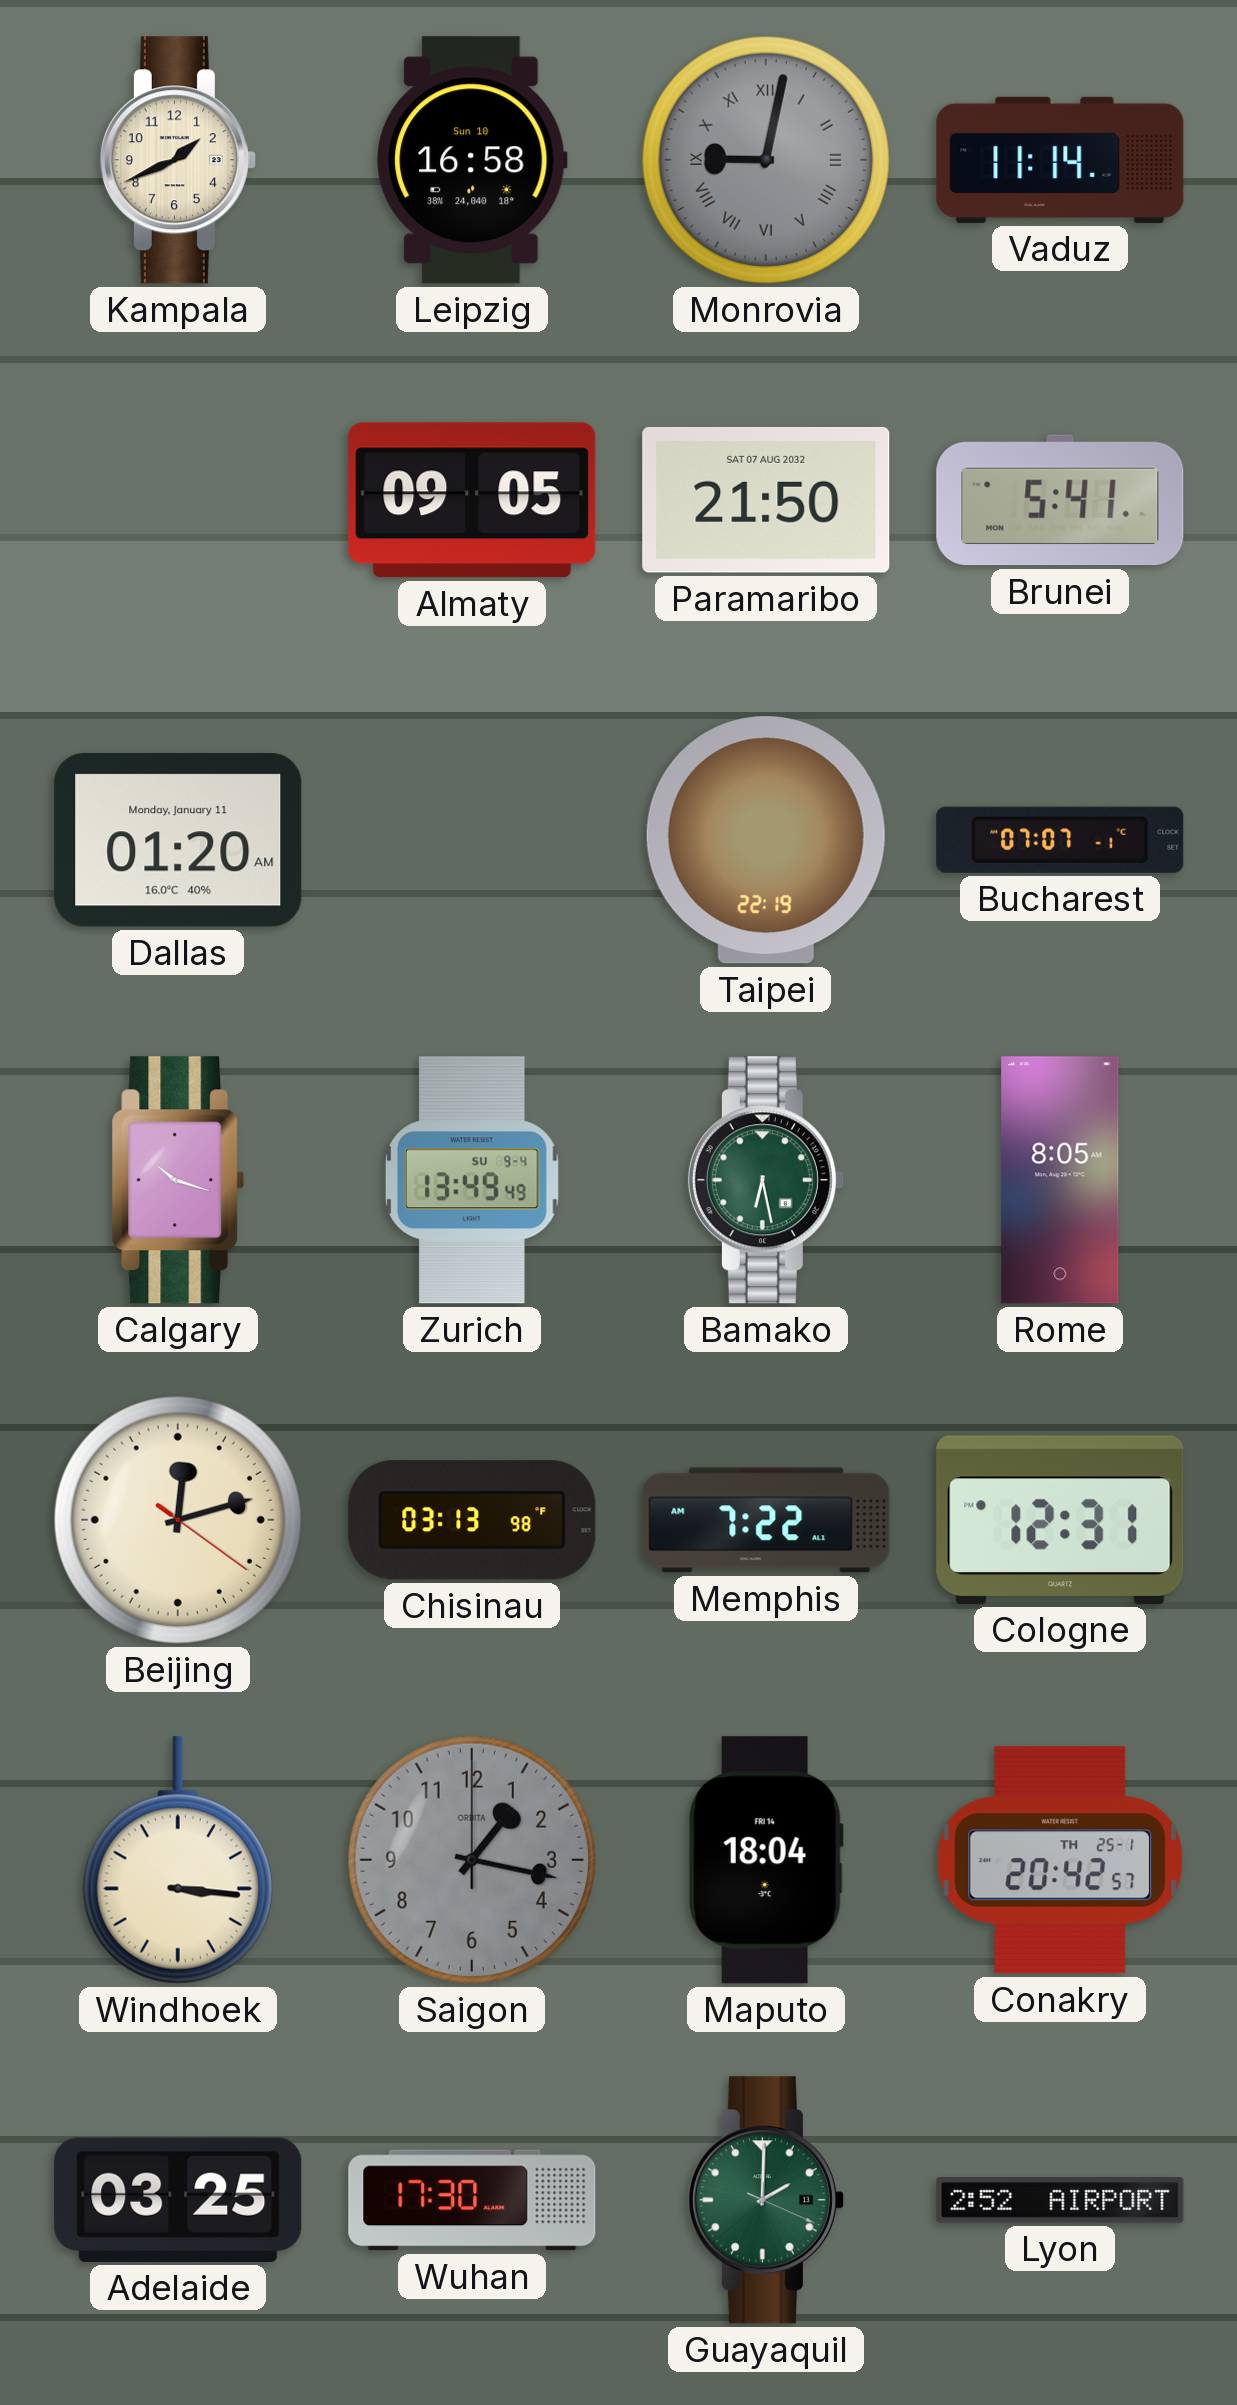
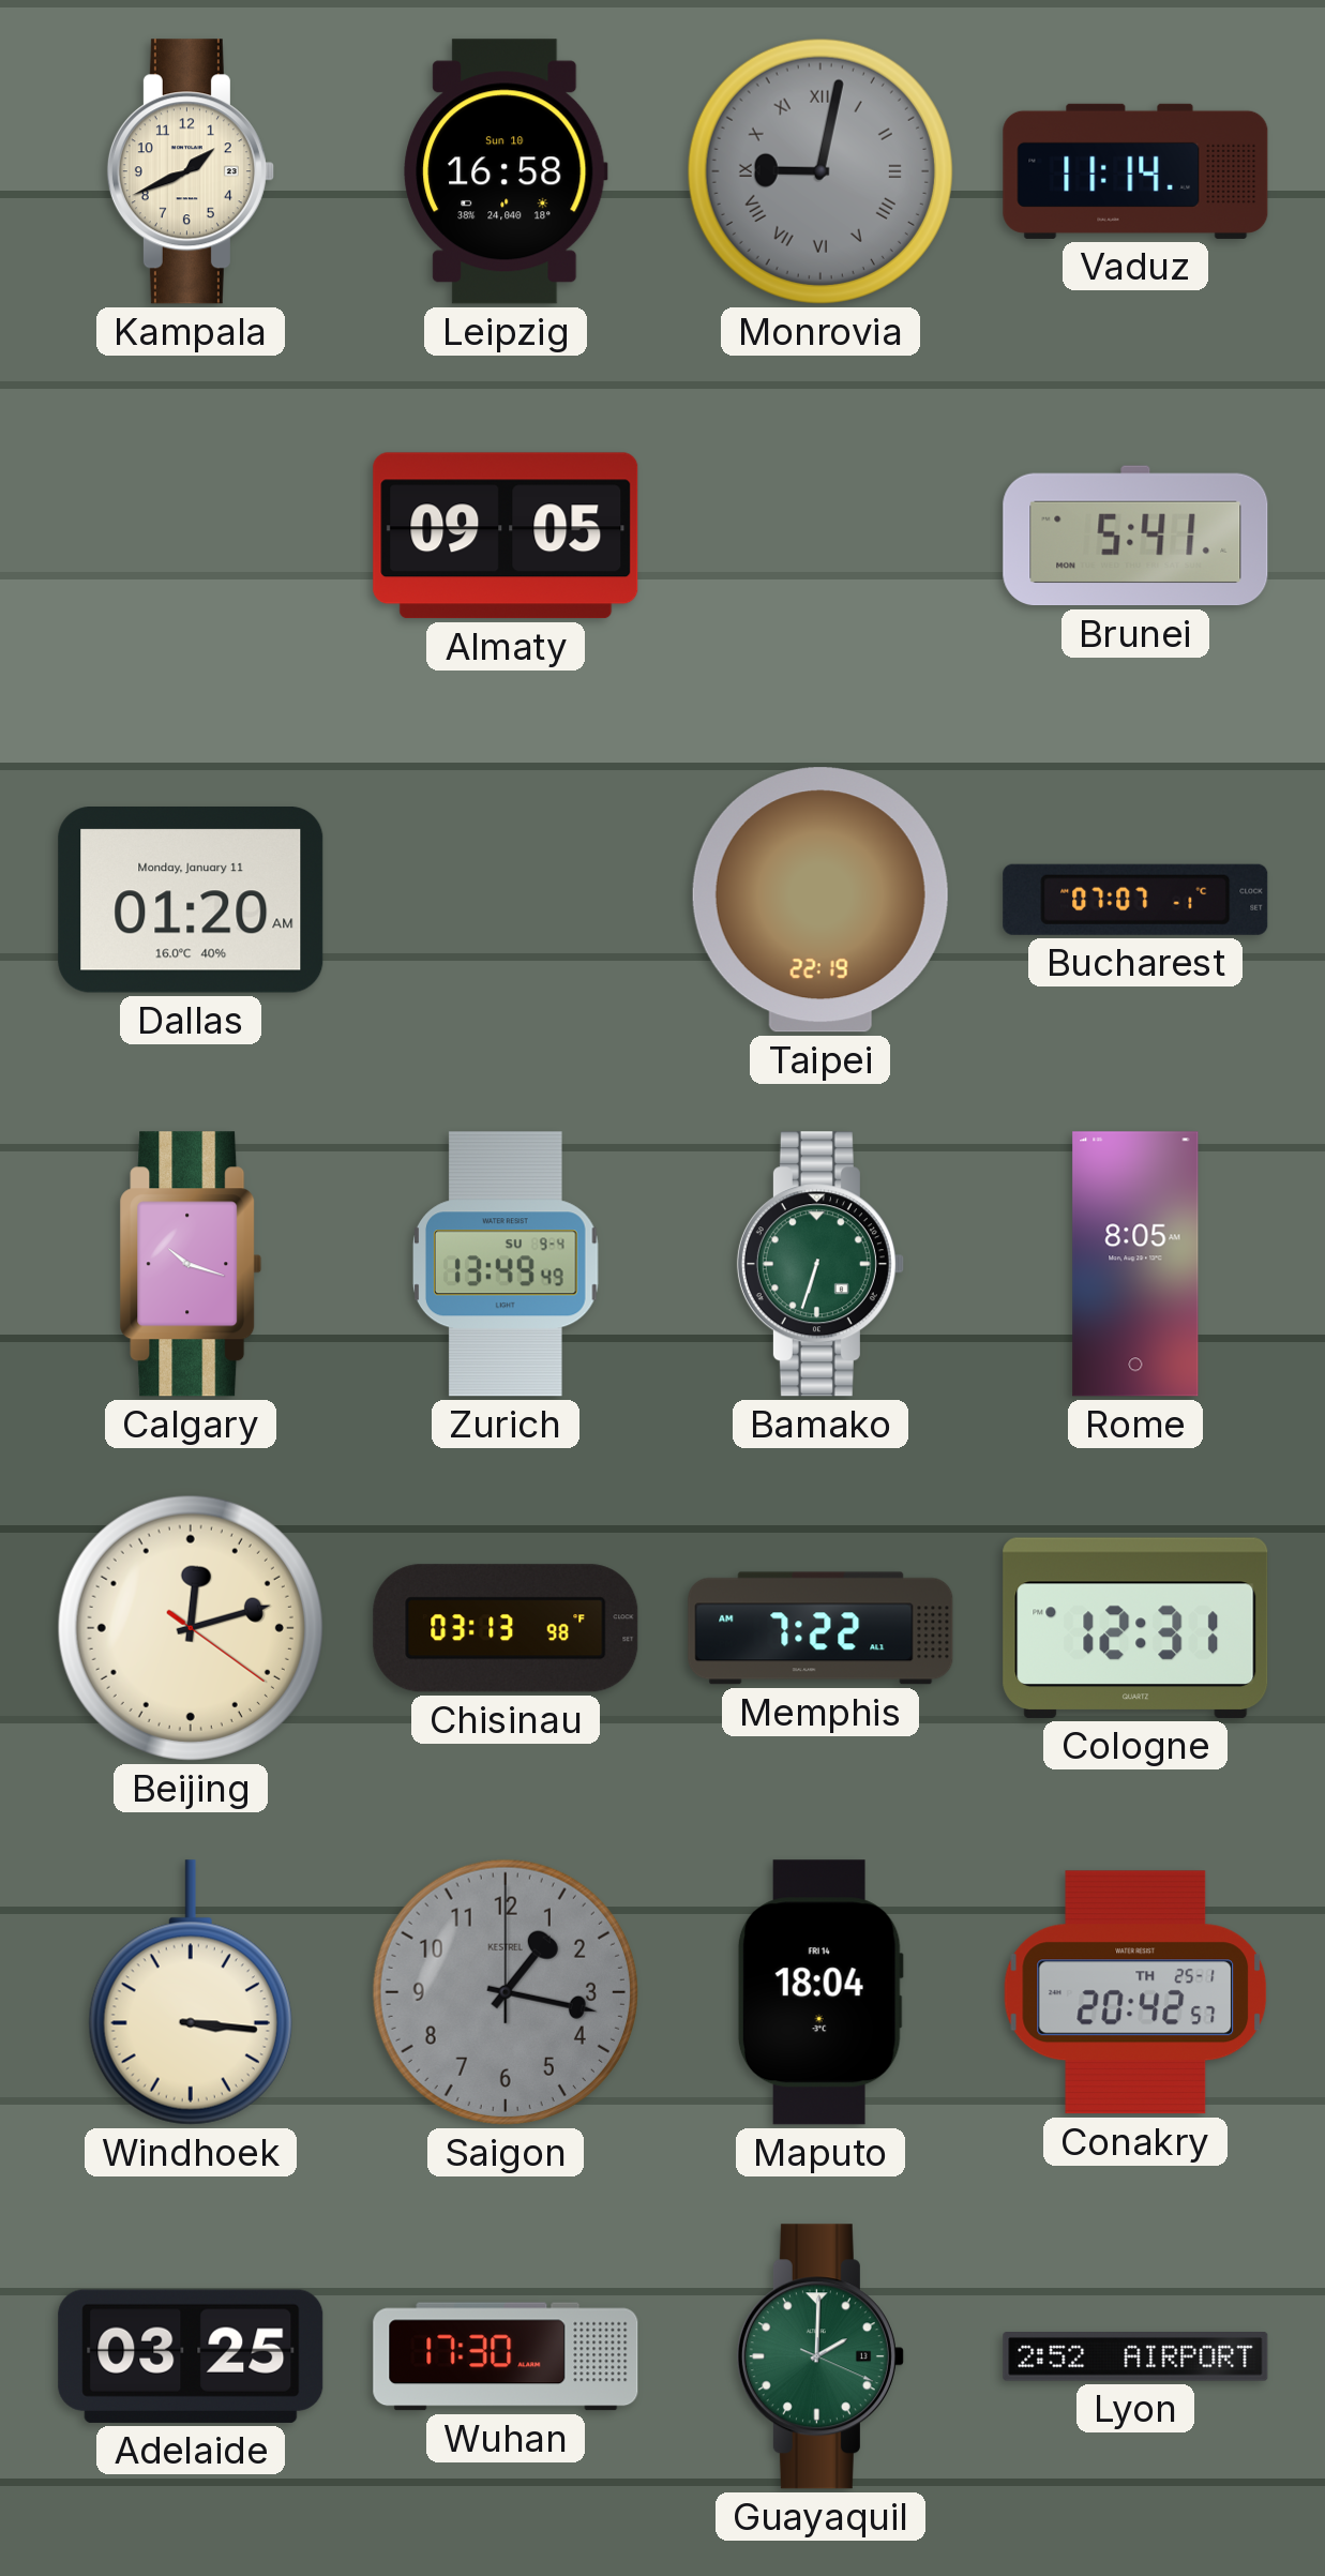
Paramaribo: 21:50 -> none
Bamako: 6:28 -> 6:33
Saigon brand: ORBITA -> KESTREL
